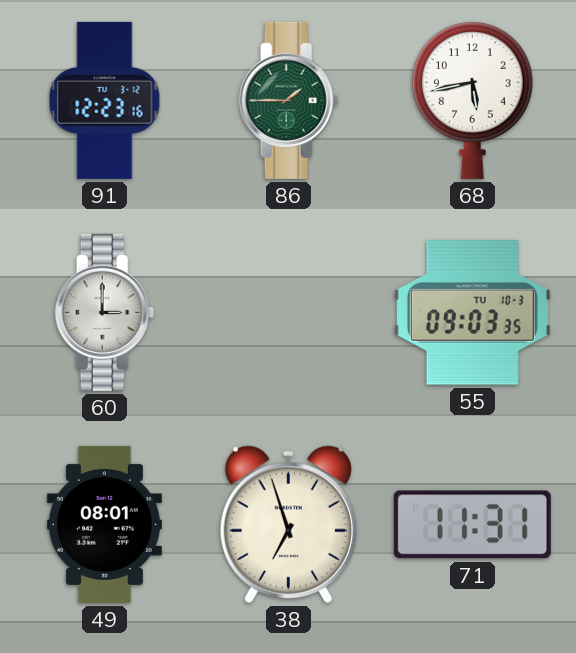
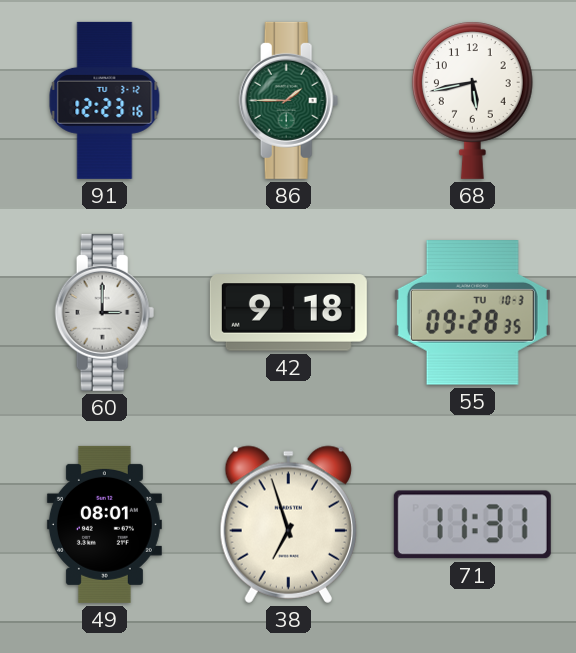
42: none -> 9:18
55: 09:03 -> 09:28
